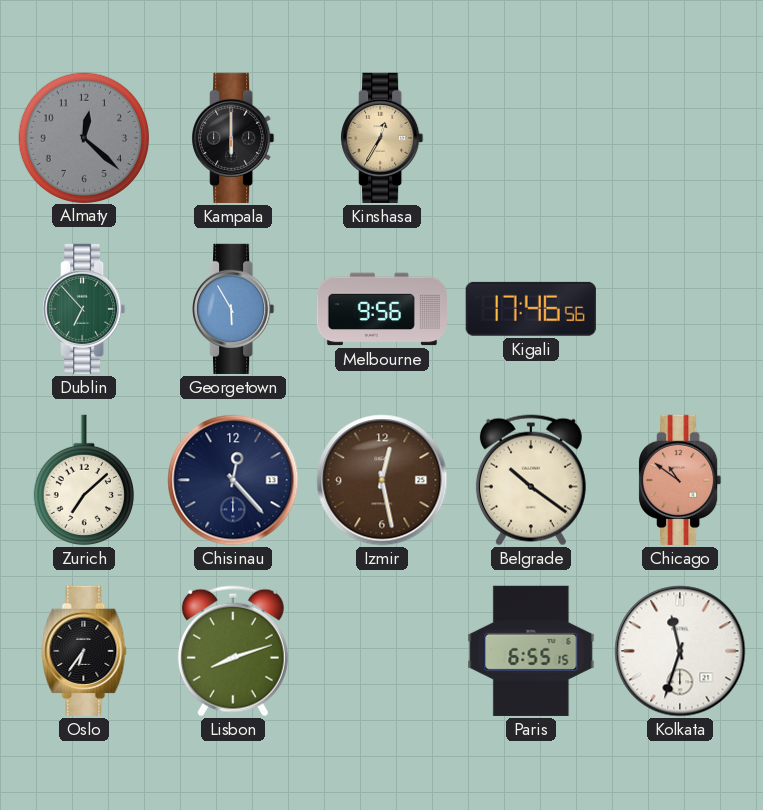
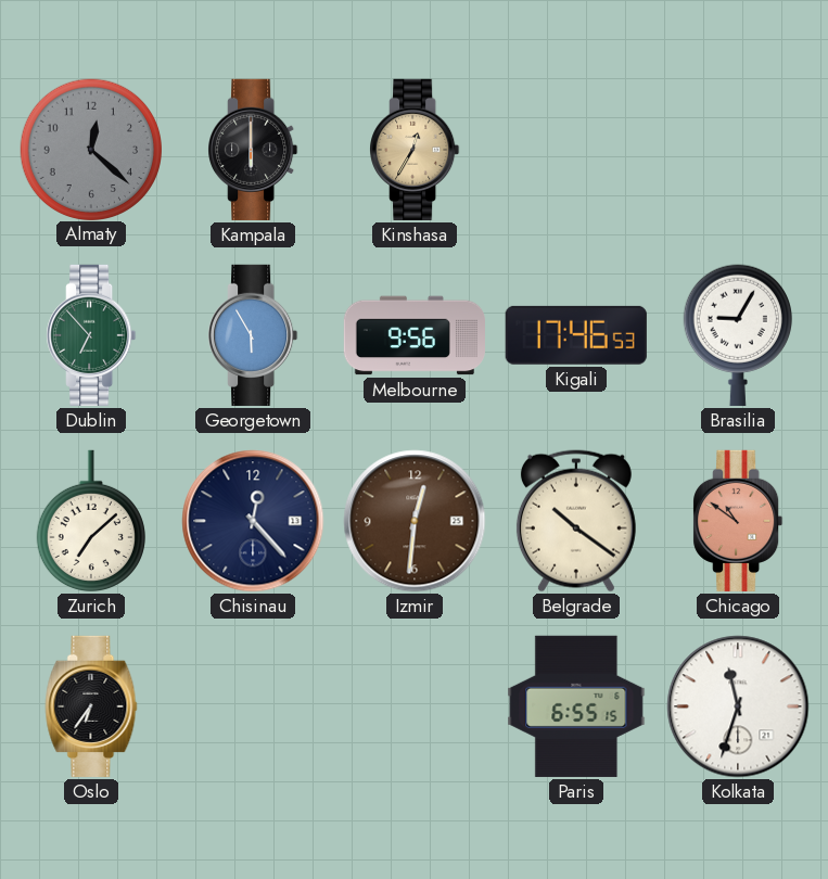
Kigali: 17:46:56 -> 17:46:53
Brasilia: none -> 9:05
Izmir: 12:28 -> 12:31
Lisbon: 8:12 -> none
